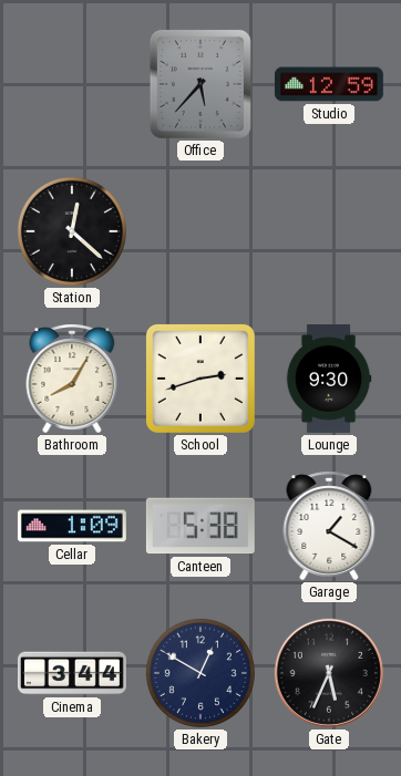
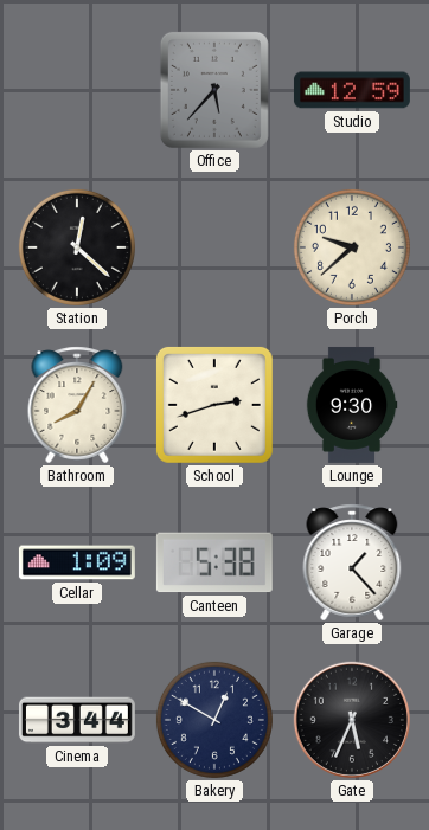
Porch: none -> 9:38
Garage: 1:20 -> 1:23
